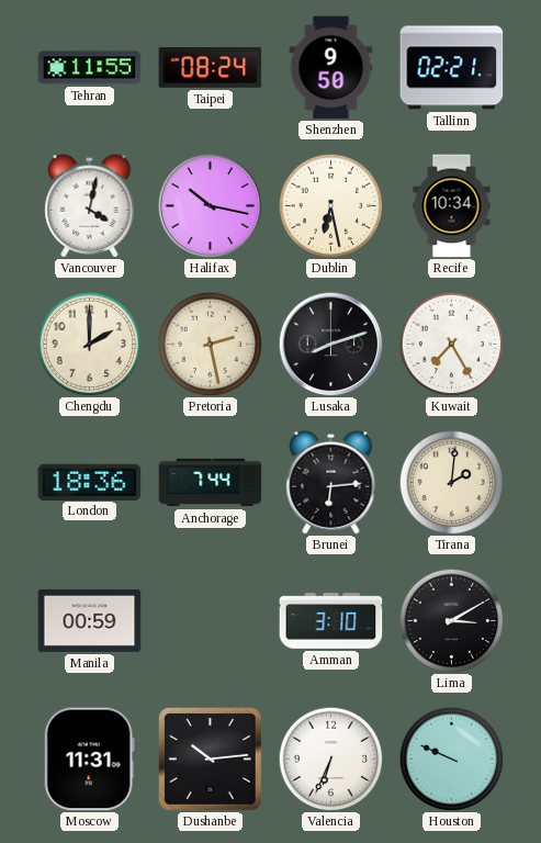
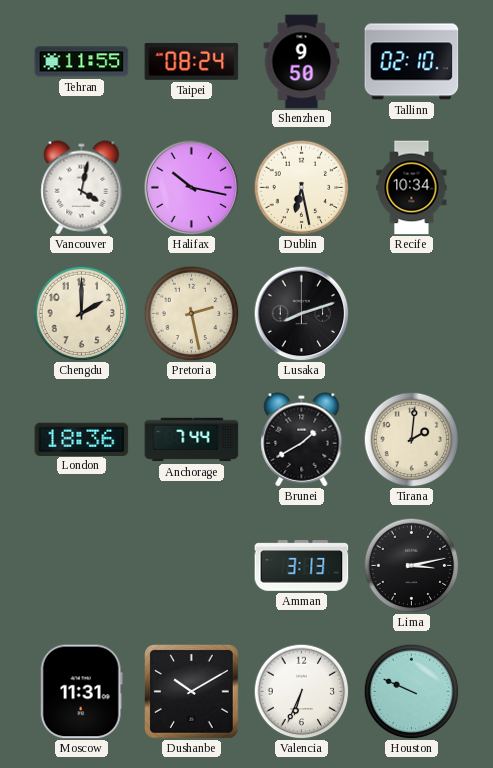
Tallinn: 02:21 -> 02:10
Kuwait: 7:25 -> none
Brunei: 6:14 -> 1:40
Manila: 00:59 -> none
Amman: 3:10 -> 3:13
Lima: 3:10 -> 3:13
Dushanbe: 10:14 -> 10:10
